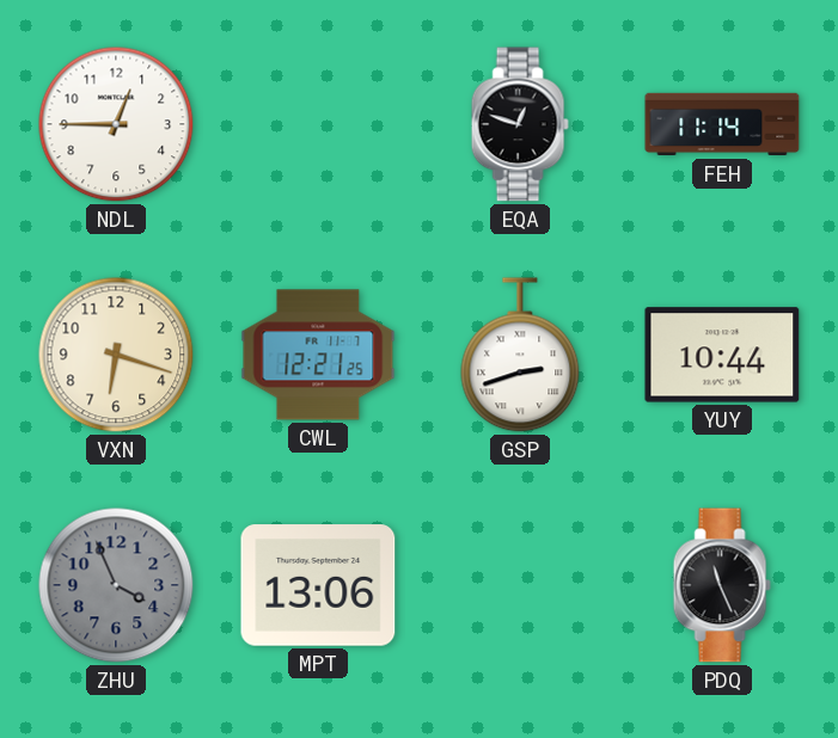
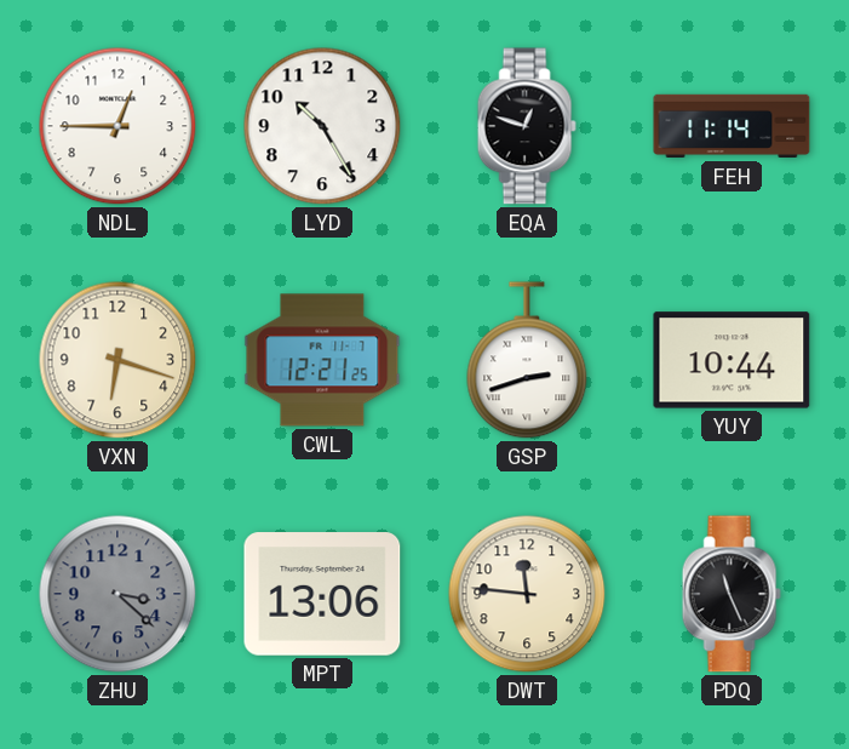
LYD: none -> 10:25
ZHU: 3:56 -> 3:22
DWT: none -> 11:46
